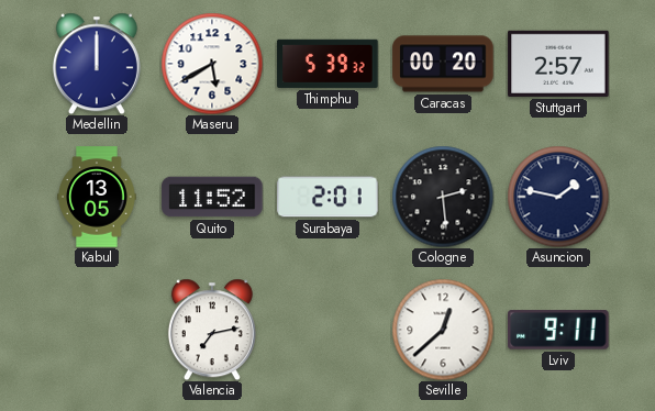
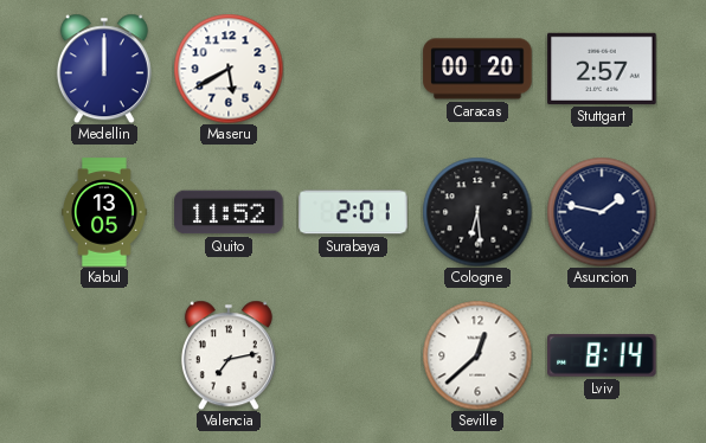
Thimphu: 5:39 -> none
Cologne: 2:29 -> 6:29
Lviv: 9:11 -> 8:14
